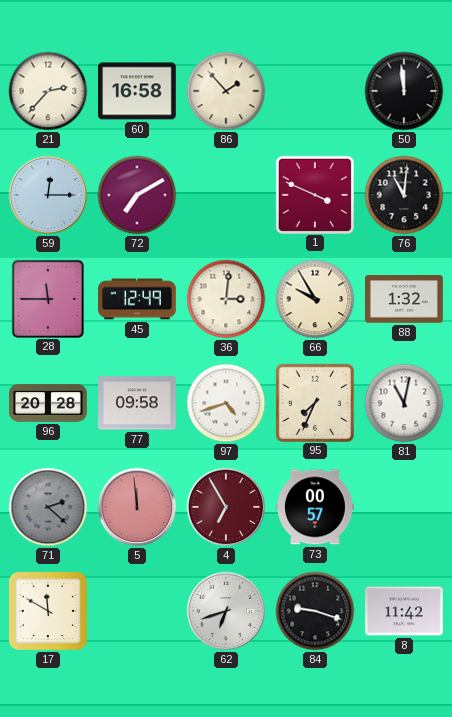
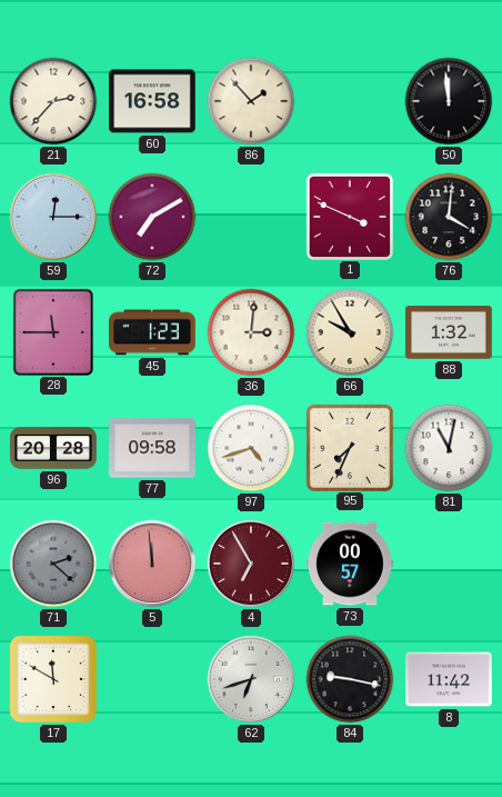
76: 11:01 -> 4:01
45: 12:49 -> 1:23
84: 9:18 -> 9:17
